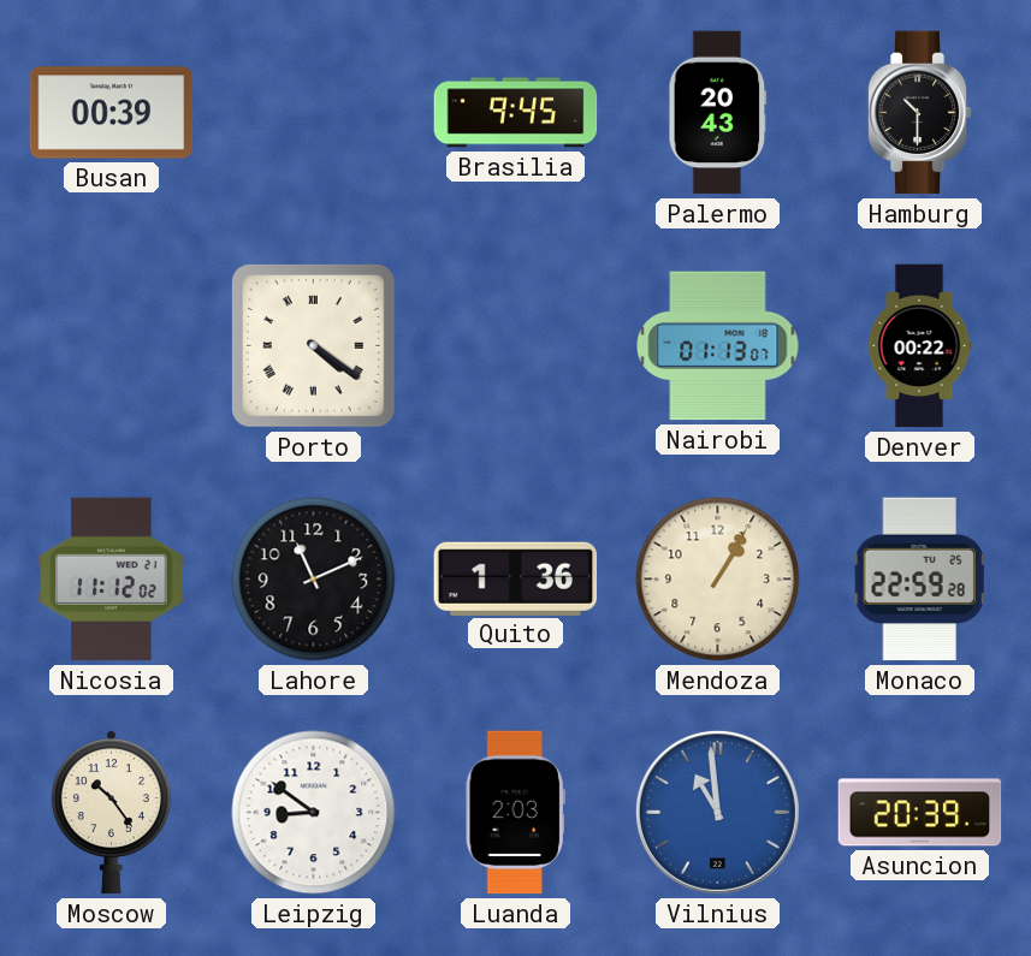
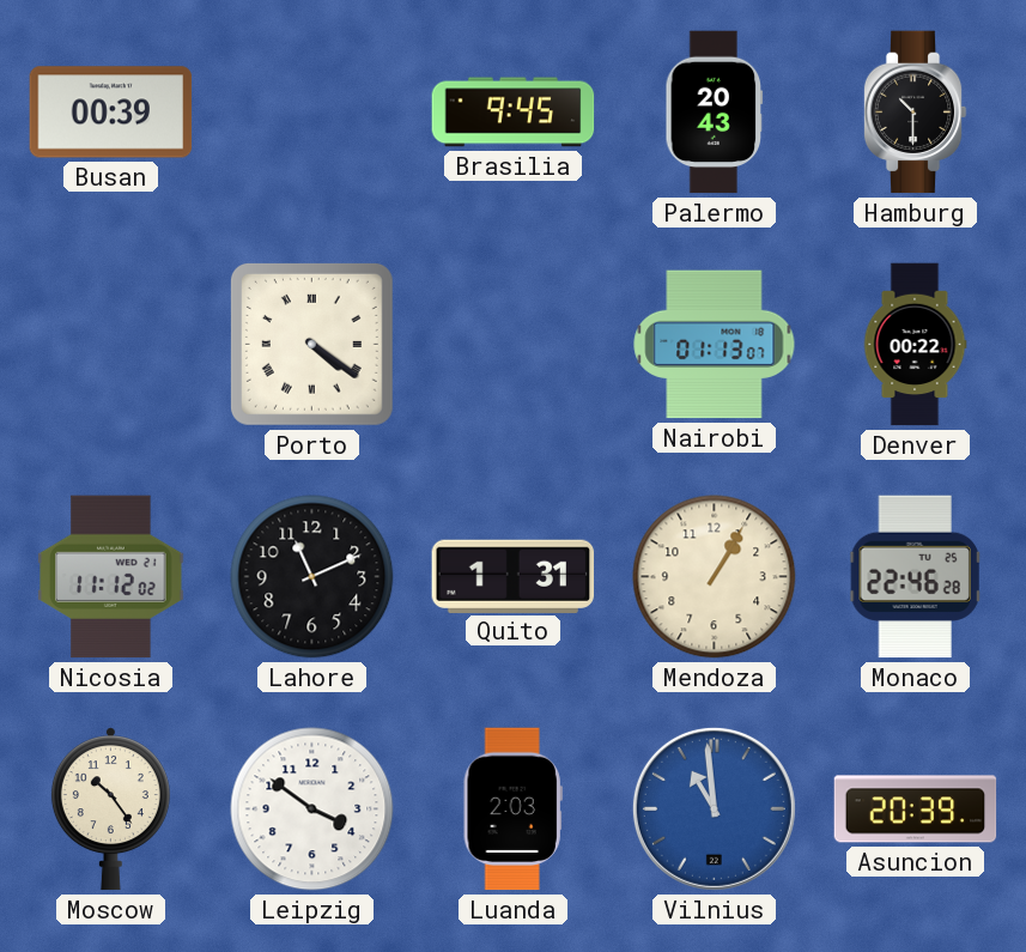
Quito: 1:36 -> 1:31
Monaco: 22:59 -> 22:46
Leipzig: 8:51 -> 3:51
